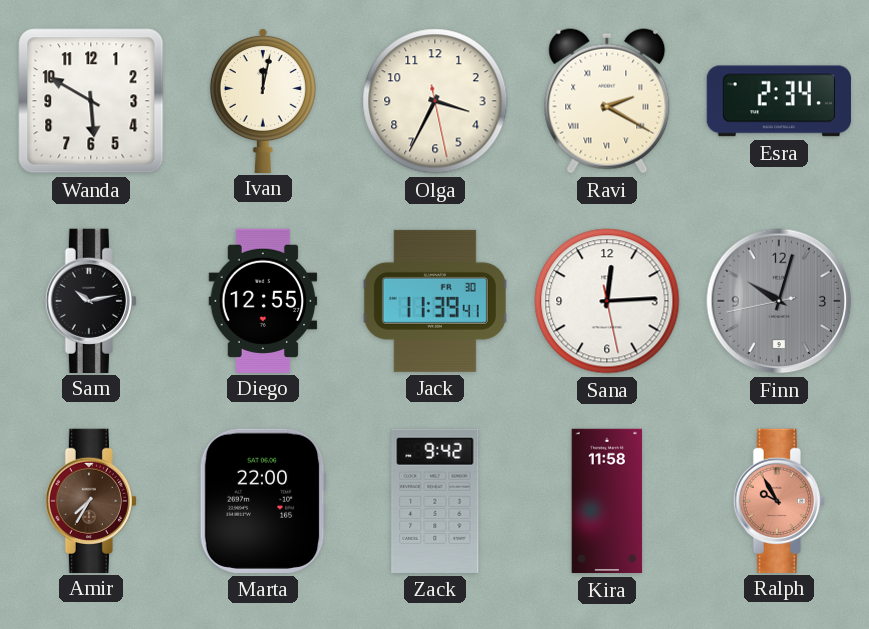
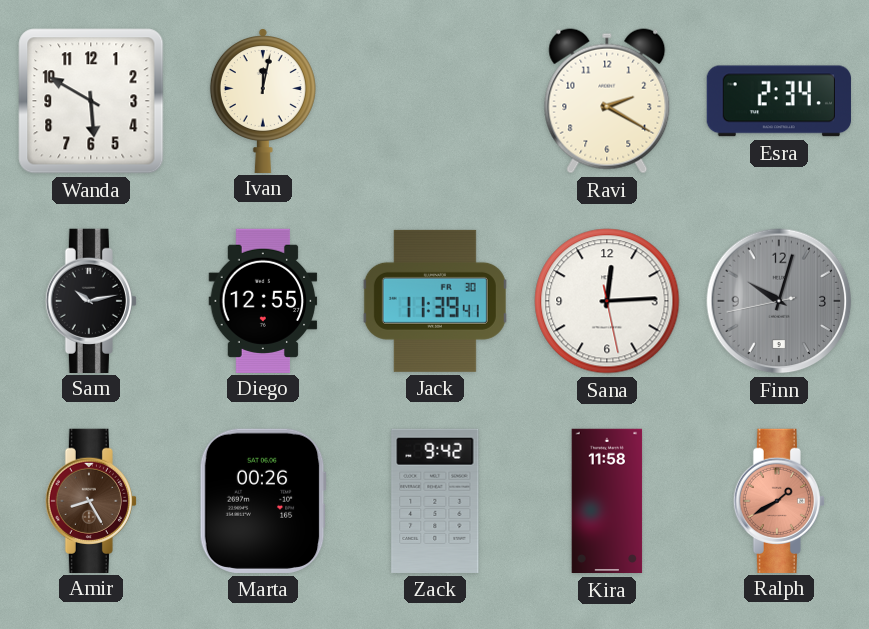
Olga: 3:34 -> none
Ravi numerals: Roman -> Arabic
Amir: 7:35 -> 8:25
Marta: 22:00 -> 00:26
Ralph: 9:55 -> 1:40
